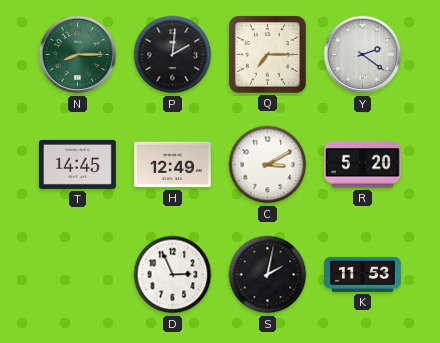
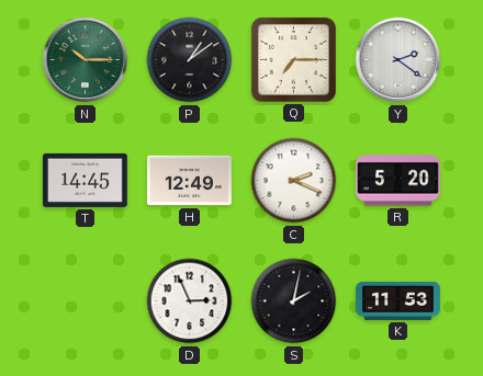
N: 8:15 -> 10:15
P: 2:01 -> 1:09
C: 3:10 -> 2:19
